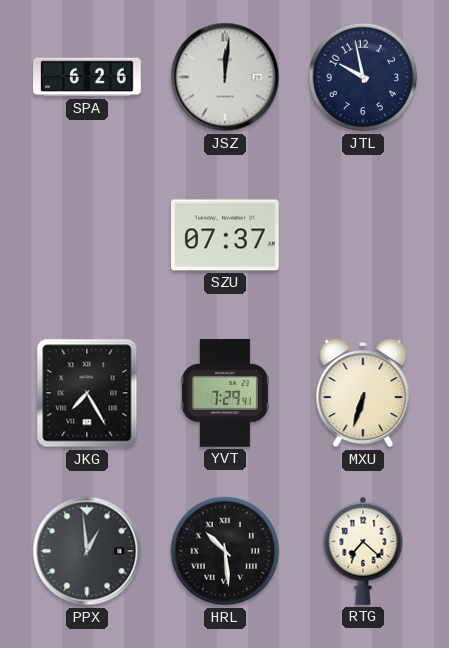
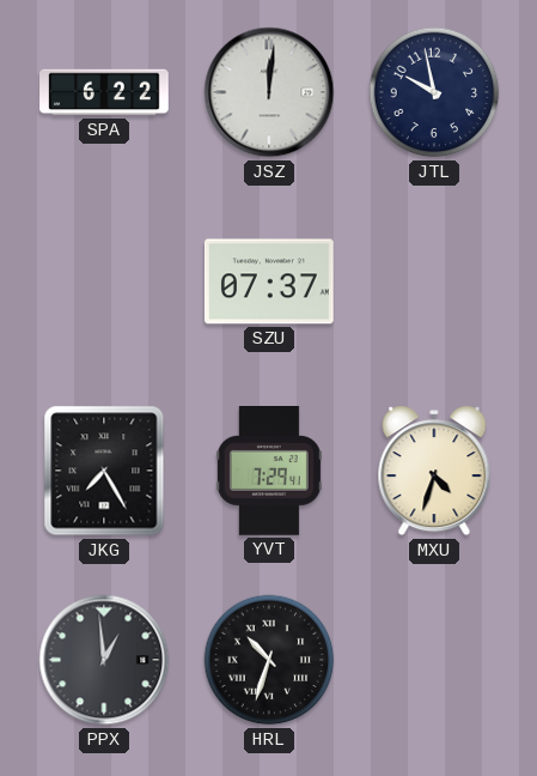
SPA: 6:26 -> 6:22
MXU: 6:33 -> 4:33
HRL: 10:29 -> 10:33
RTG: 7:22 -> none
